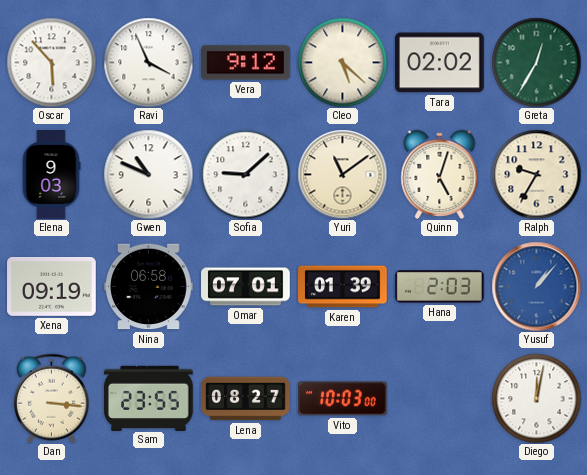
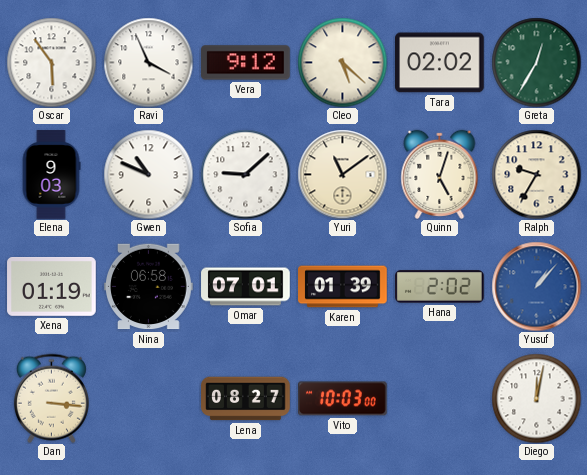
Oscar: 5:53 -> 5:54
Xena: 09:19 -> 01:19
Hana: 2:03 -> 2:02
Sam: 23:55 -> none
